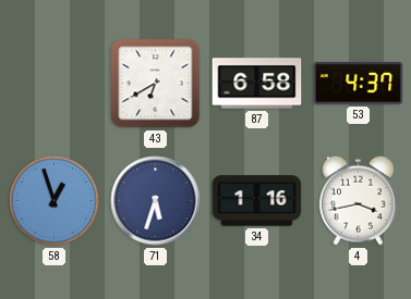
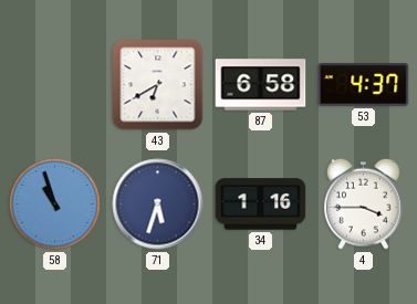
58: 12:57 -> 10:57
4: 3:43 -> 3:45
